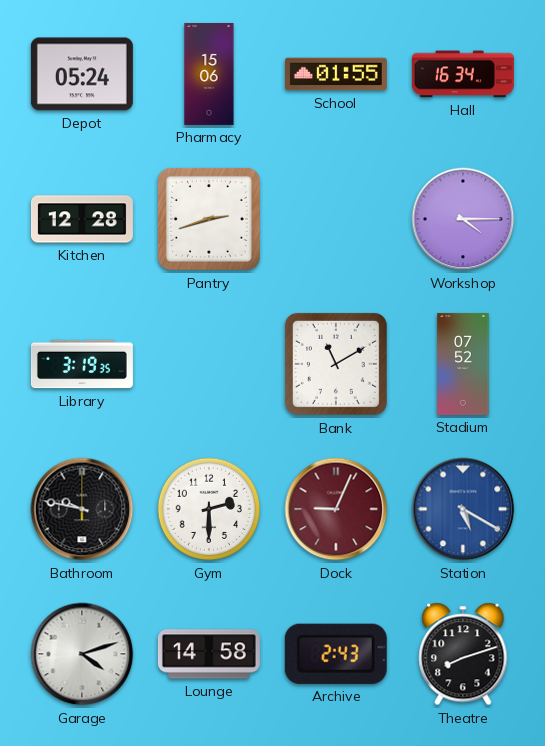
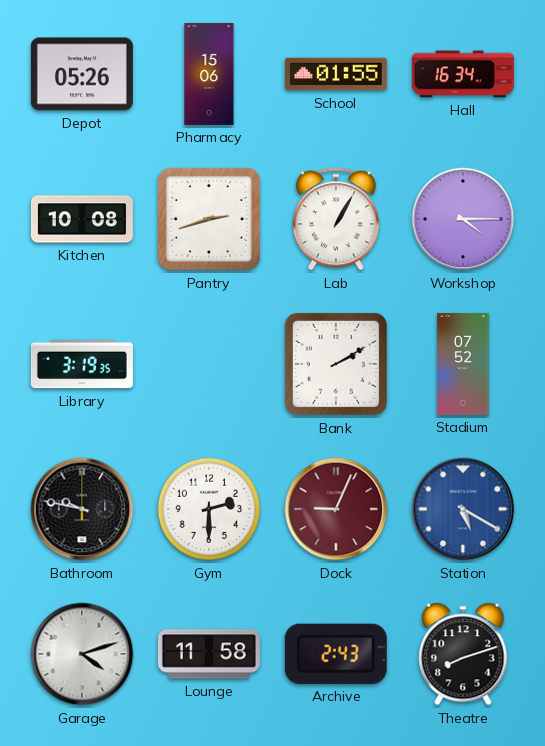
Depot: 05:24 -> 05:26
Kitchen: 12:28 -> 10:08
Lab: none -> 1:05
Bank: 11:10 -> 2:10
Lounge: 14:58 -> 11:58
